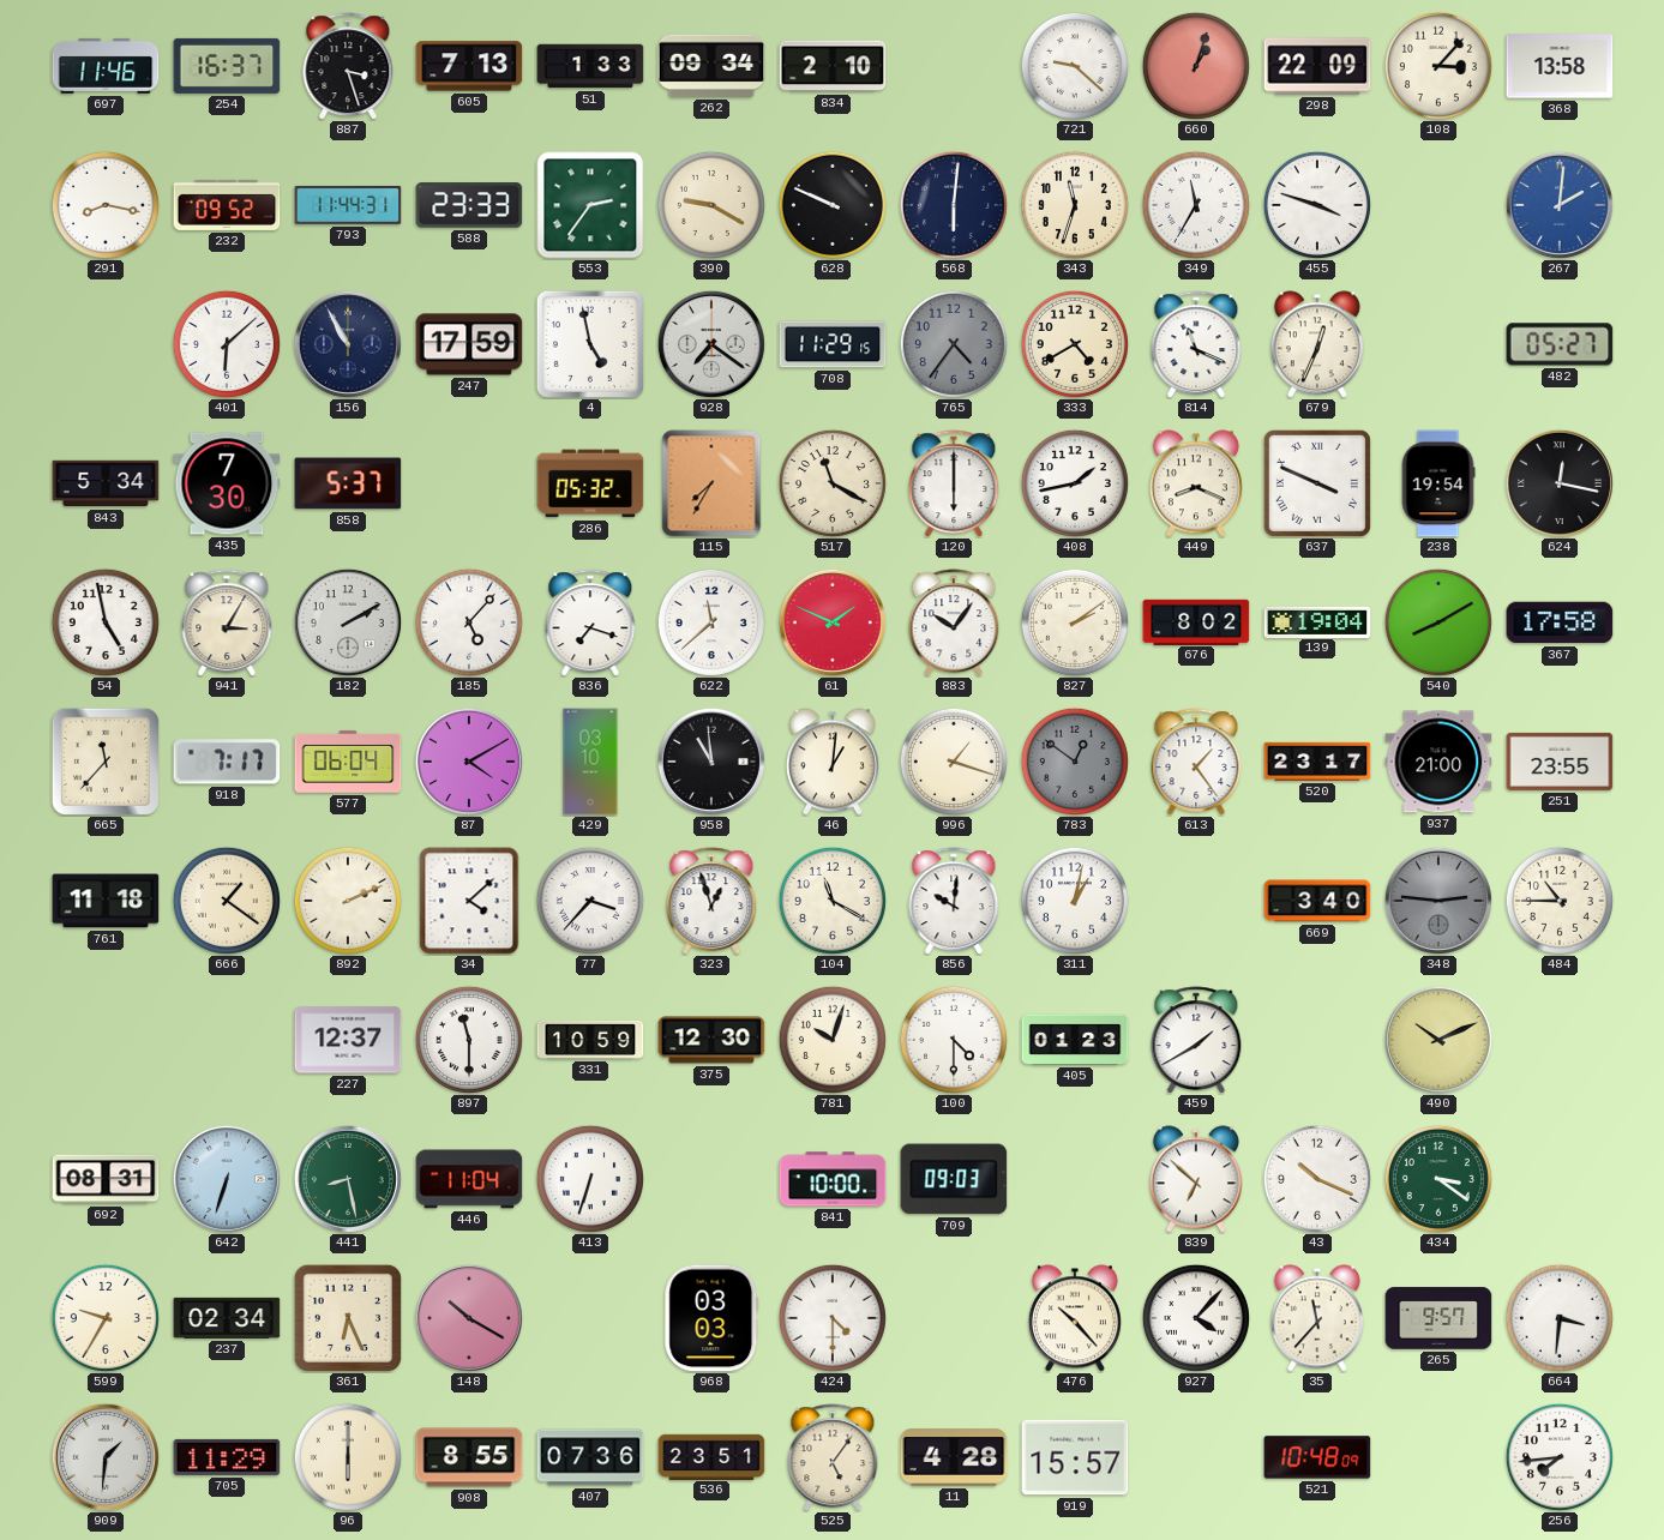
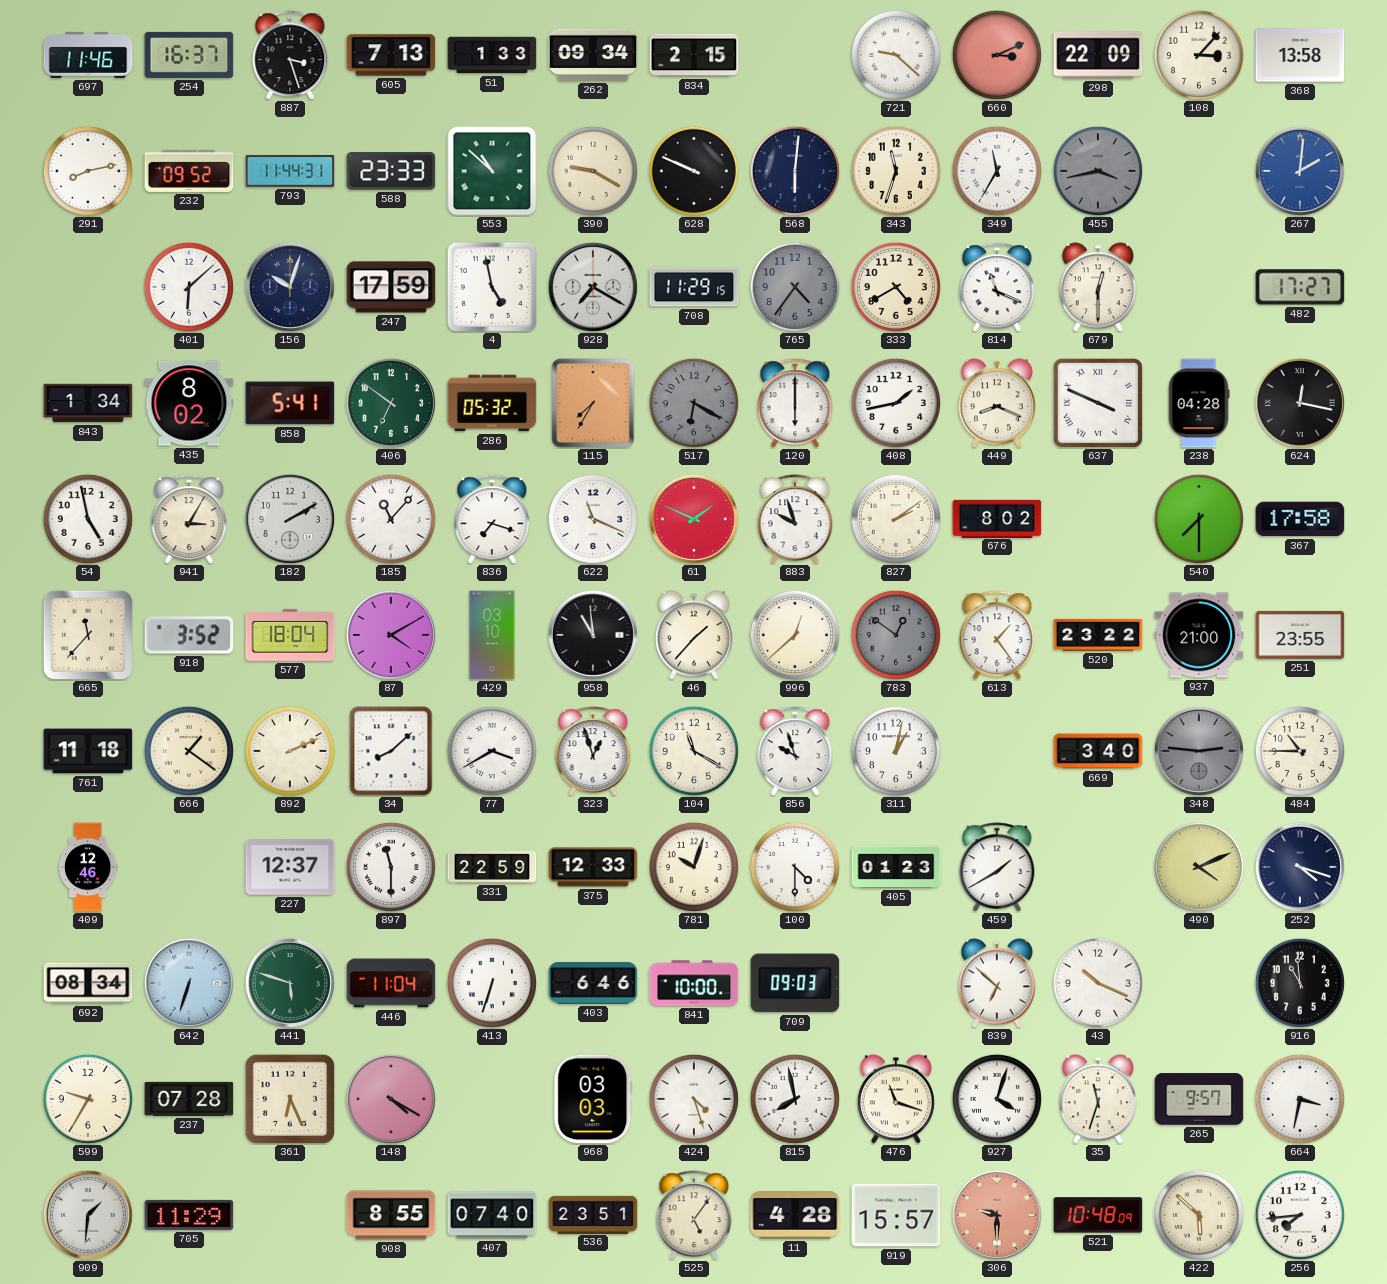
834: 2:10 -> 2:15
660: 1:03 -> 3:11
291: 8:17 -> 8:13
553: 2:36 -> 10:52
455: 3:48 -> 3:43
455 dial: white -> grey
156: 10:55 -> 10:03
928: 7:21 -> 7:20
679: 12:34 -> 12:30
482: 05:27 -> 17:27
843: 5:34 -> 1:34
435: 7:30 -> 8:02
858: 5:37 -> 5:41
406: none -> 6:51
517: 11:20 -> 6:20
517 dial: cream -> grey
238: 19:54 -> 04:28
185: 5:07 -> 11:07
622: 11:38 -> 11:19
883: 10:06 -> 9:57
139: 19:04 -> none
540: 8:10 -> 7:30
918: 7:17 -> 3:52
577: 06:04 -> 18:04
46: 1:01 -> 1:37
996: 1:18 -> 12:38
520: 23:17 -> 23:22
34: 4:08 -> 8:08
77: 3:37 -> 3:40
856: 10:01 -> 9:57
409: none -> 12:46
331: 10:59 -> 22:59
375: 12:30 -> 12:33
490: 10:11 -> 4:11
252: none -> 4:18
692: 08:31 -> 08:34
441: 8:28 -> 5:48
403: none -> 6:46
434: 3:21 -> none
916: none -> 10:59
237: 02:34 -> 07:28
148: 10:20 -> 4:20
424: 4:30 -> 4:27
815: none -> 7:58
476: 10:23 -> 11:18
927: 4:07 -> 4:03
35: 11:37 -> 11:33
664: 3:31 -> 3:32
96: 6:00 -> none
407: 07:36 -> 07:40
306: none -> 9:30
422: none -> 5:52
